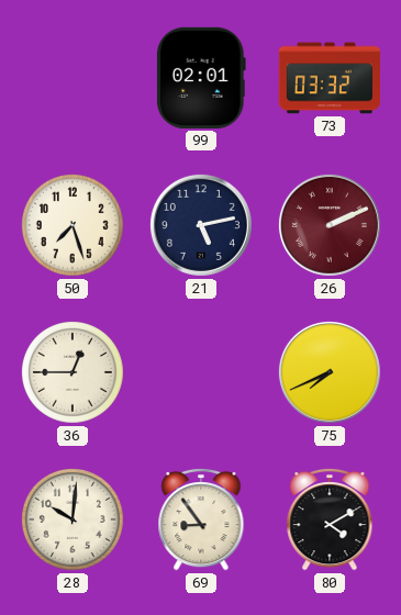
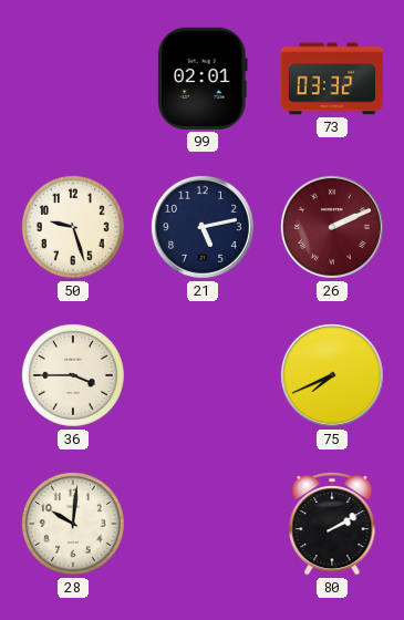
50: 7:27 -> 9:27
36: 12:45 -> 3:45
69: 8:54 -> none
80: 4:10 -> 2:10
